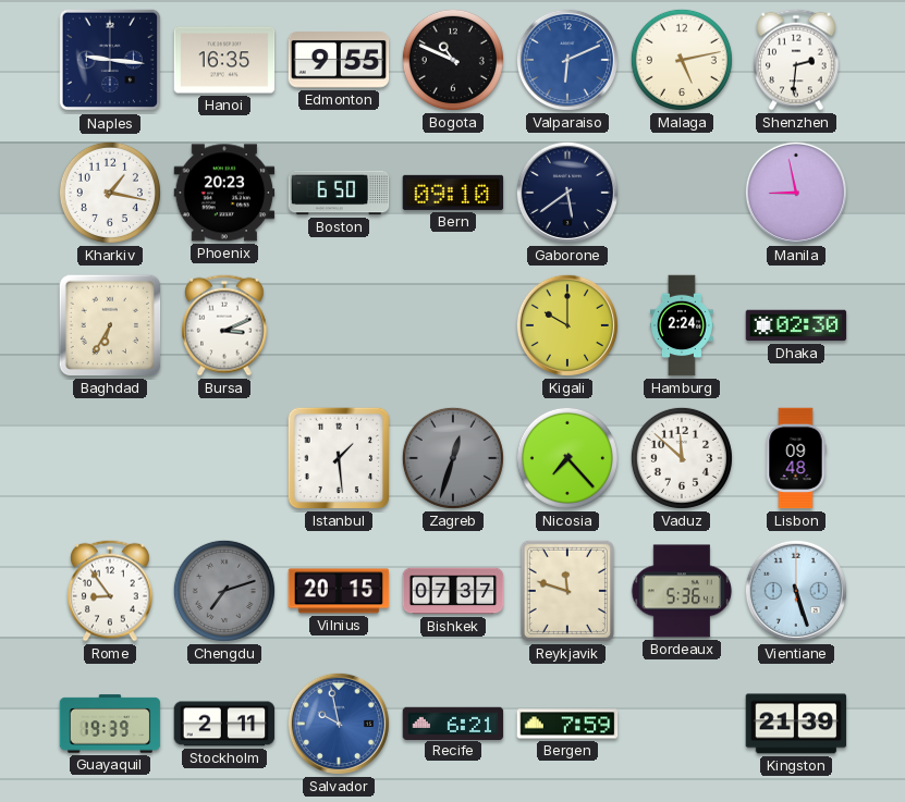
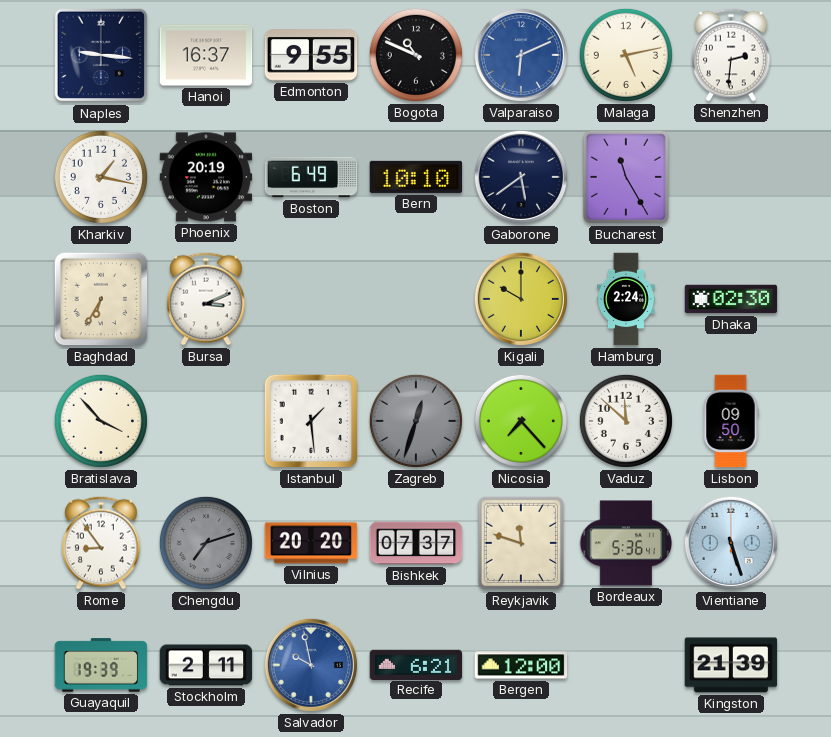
Hanoi: 16:35 -> 16:37
Phoenix: 20:23 -> 20:19
Boston: 6:50 -> 6:49
Bern: 09:10 -> 10:10
Bucharest: none -> 11:25
Manila: 8:58 -> none
Bratislava: none -> 3:53
Lisbon: 09:48 -> 09:50
Vilnius: 20:15 -> 20:20
Bergen: 7:59 -> 12:00
